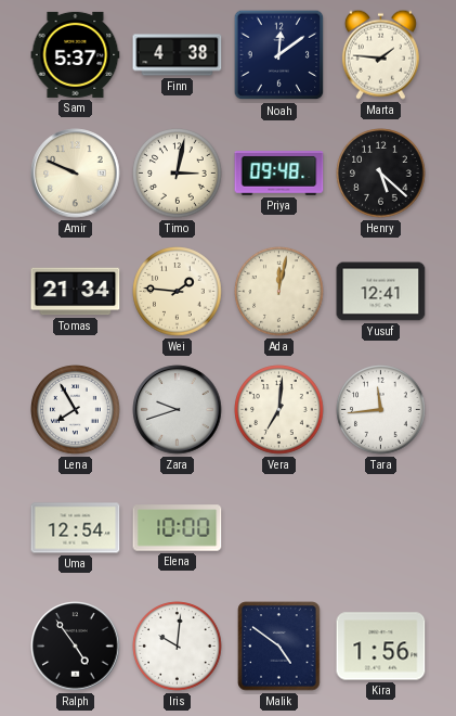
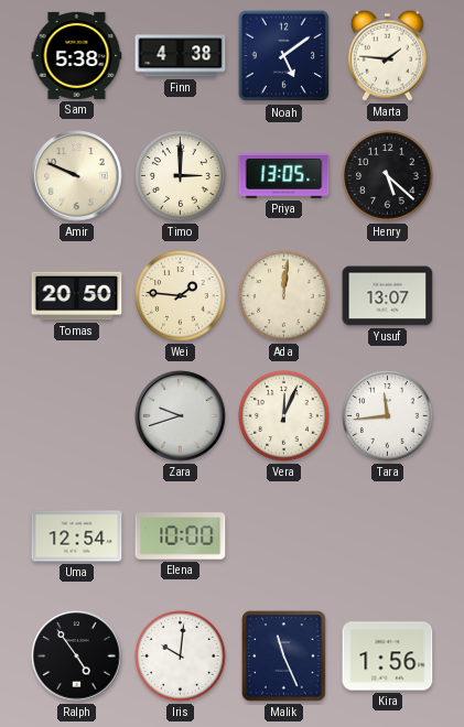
Sam: 5:37 -> 5:38
Noah: 12:09 -> 5:09
Timo: 3:02 -> 3:00
Priya: 09:48 -> 13:05
Tomas: 21:34 -> 20:50
Ada: 12:02 -> 12:01
Yusuf: 12:41 -> 13:07
Lena: 7:55 -> none
Vera: 7:01 -> 12:04
Malik: 4:51 -> 11:26
